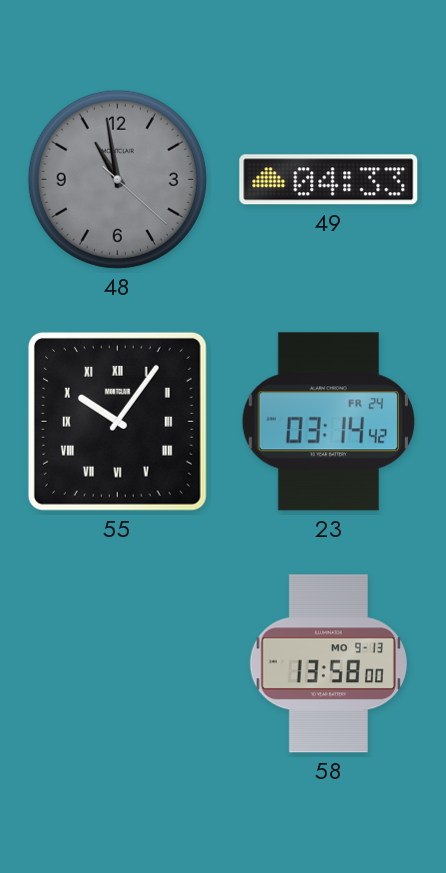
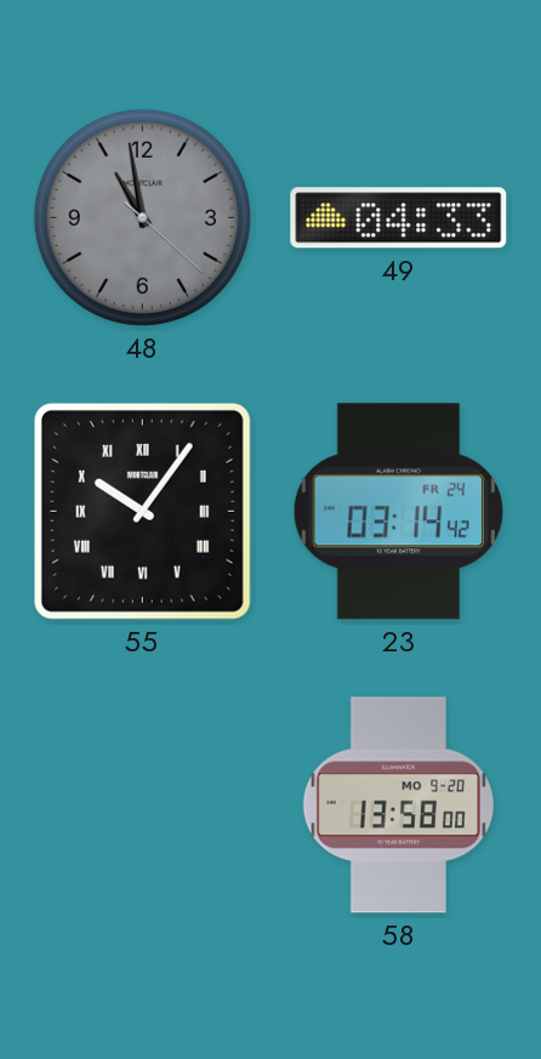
58 date: MO 9-13 -> MO 9-20
